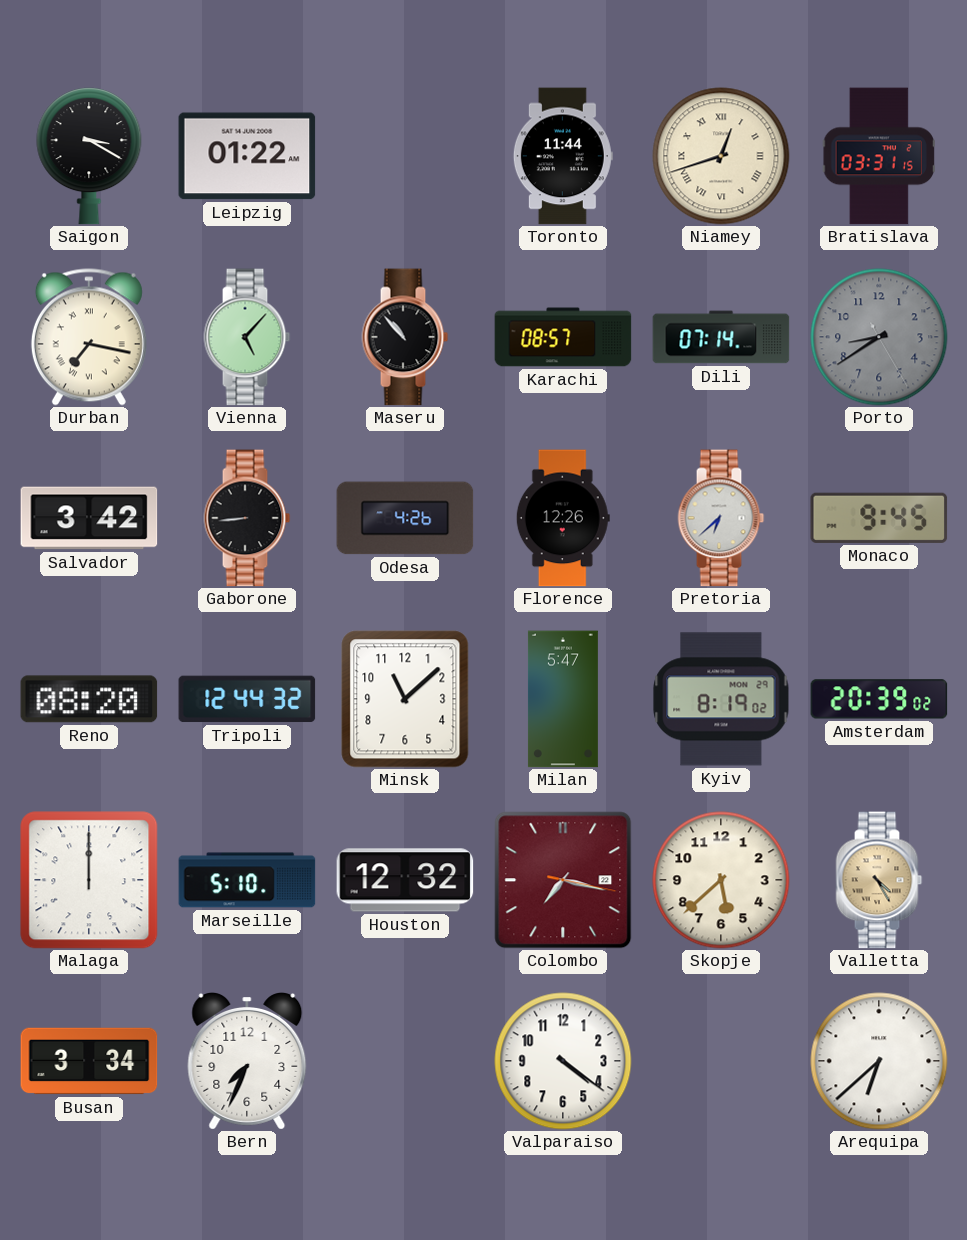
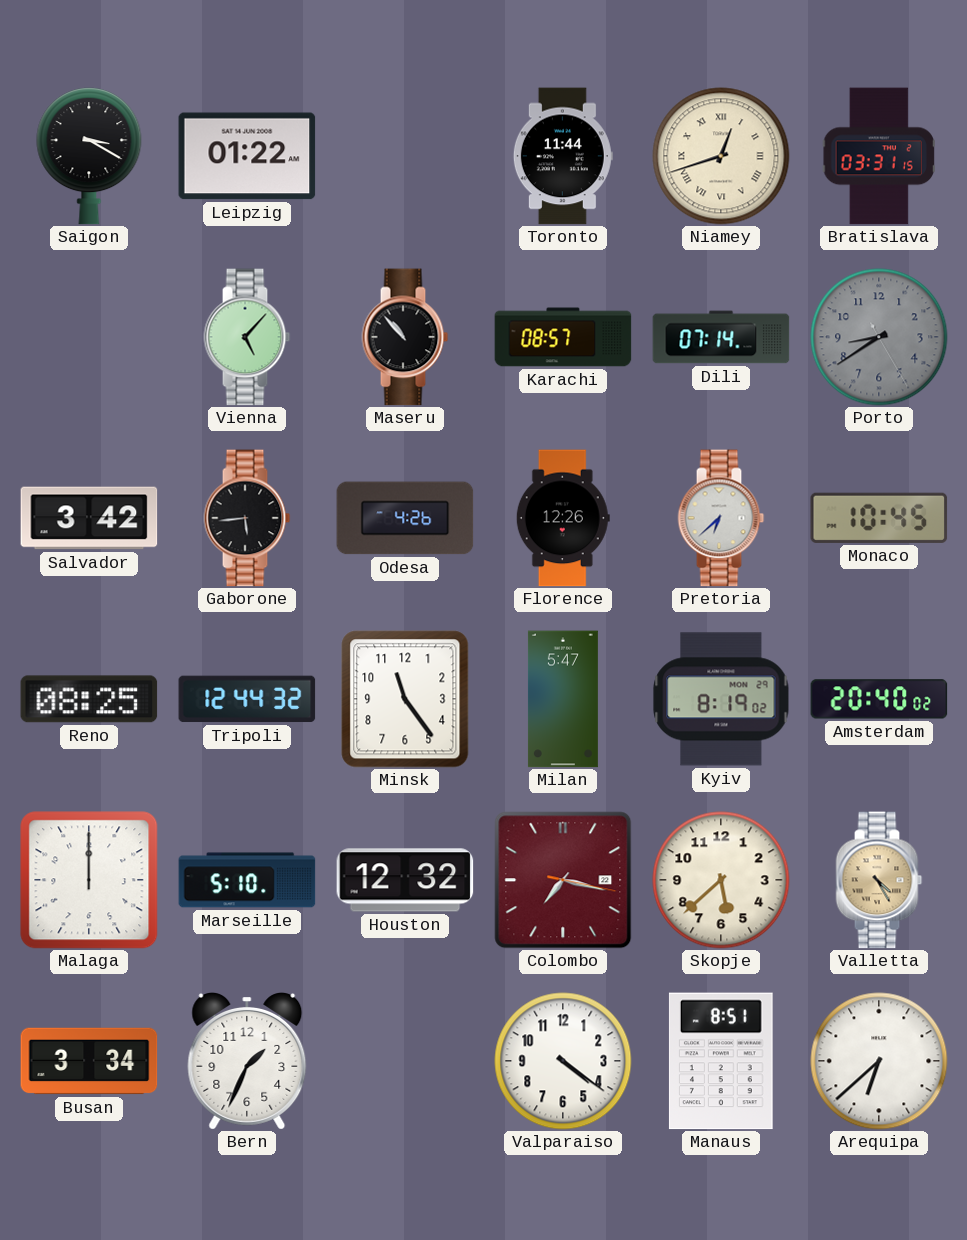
Durban: 7:17 -> none
Gaborone: 8:44 -> 5:44
Monaco: 9:45 -> 10:45
Reno: 08:20 -> 08:25
Minsk: 11:08 -> 11:24
Amsterdam: 20:39 -> 20:40
Bern: 7:34 -> 1:34
Manaus: none -> 8:51
